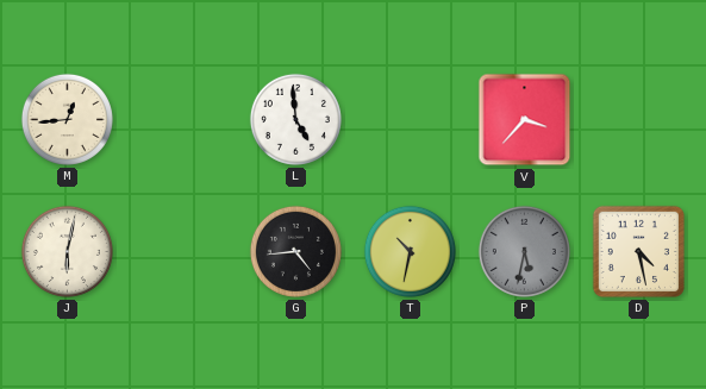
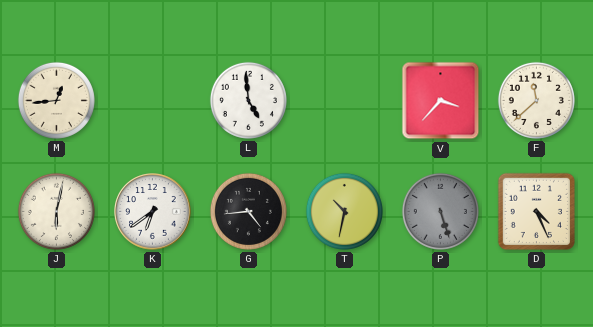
F: none -> 11:38
K: none -> 6:39
P: 5:32 -> 5:27
D: 4:28 -> 4:26
